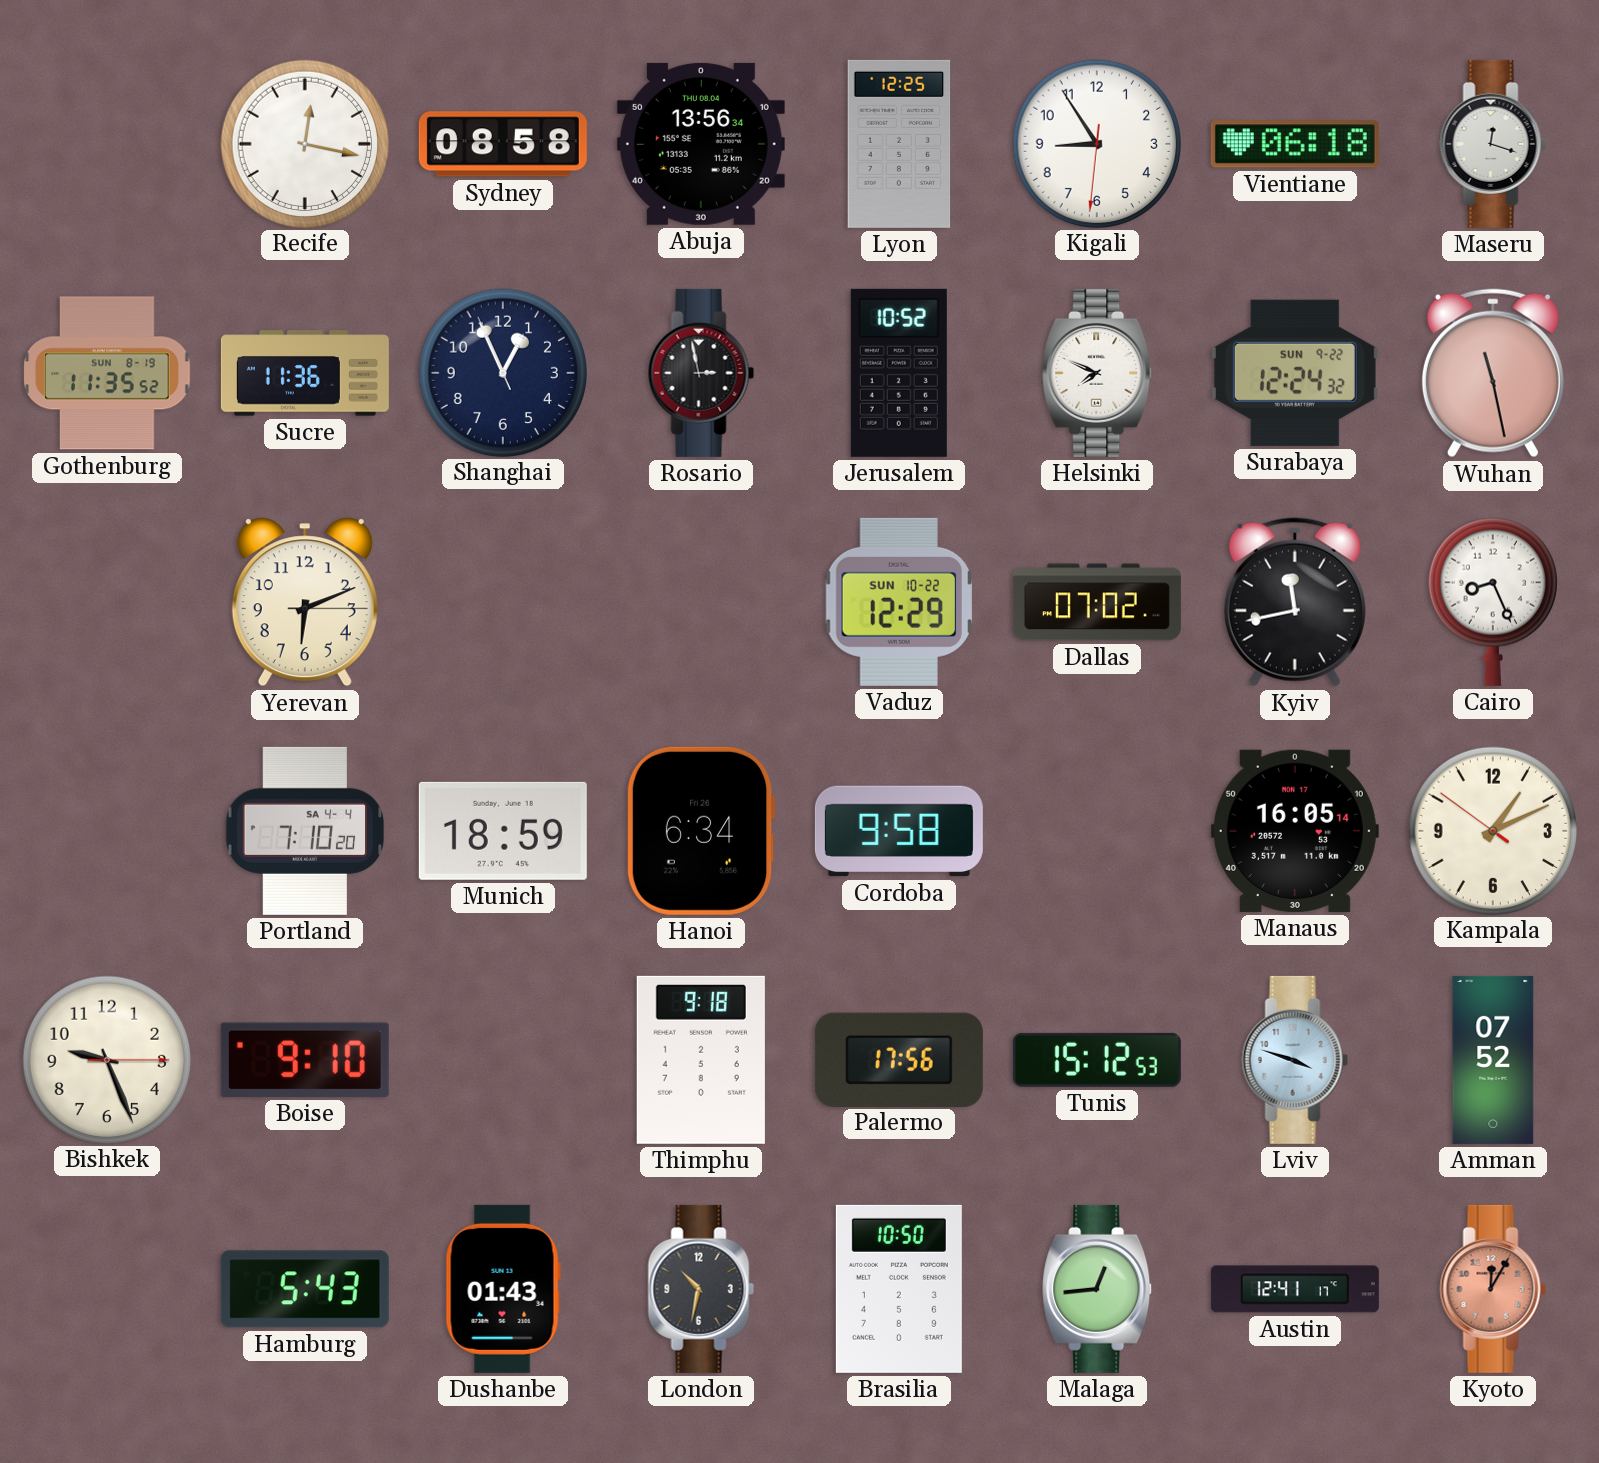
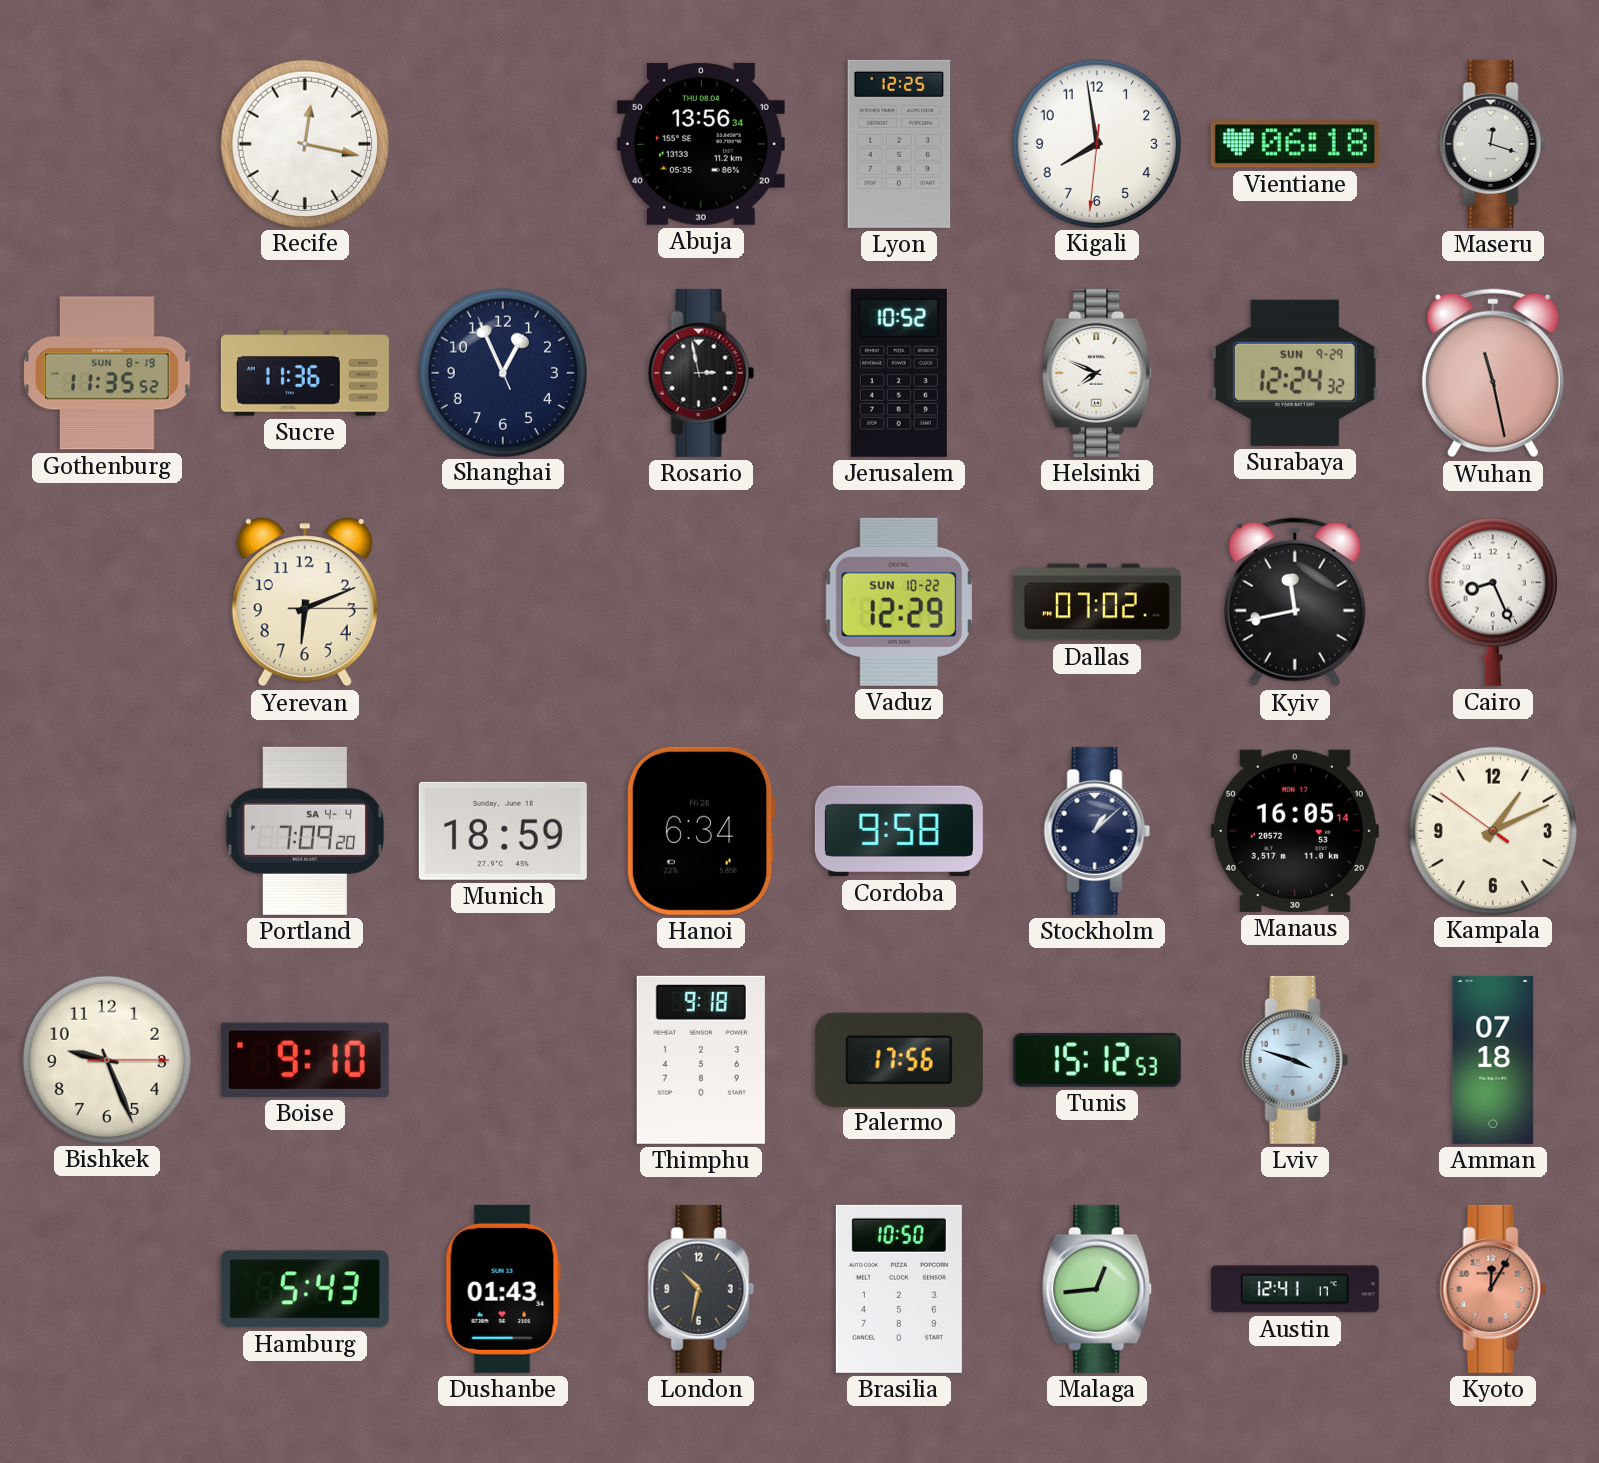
Sydney: 08:58 -> none
Kigali: 8:54 -> 7:58
Surabaya date: SUN 9-22 -> SUN 9-29
Portland: 7:10 -> 7:09
Stockholm: none -> 1:08
Amman: 07:52 -> 07:18
